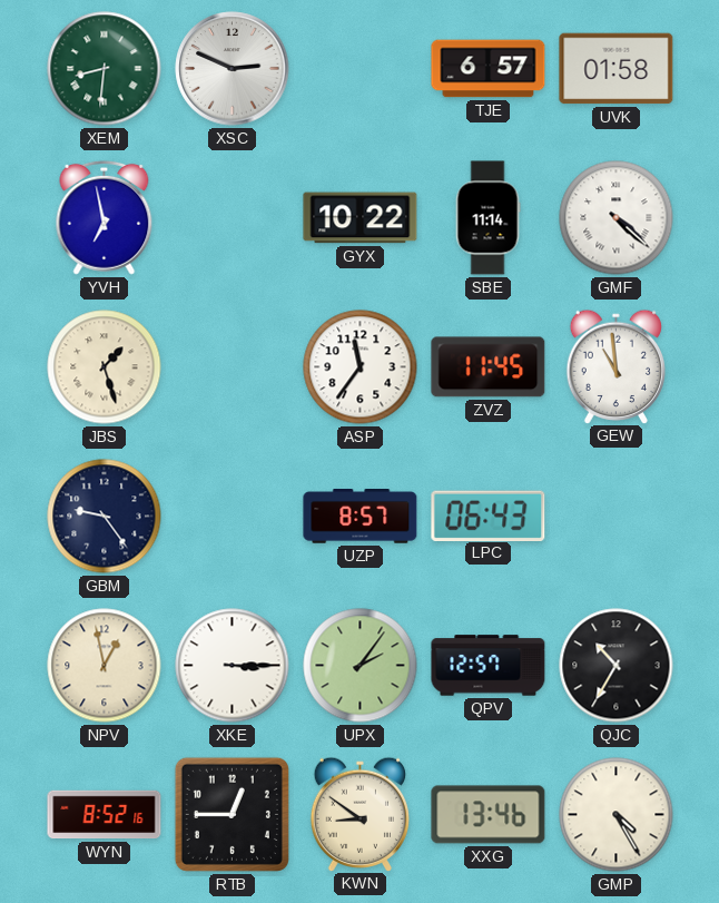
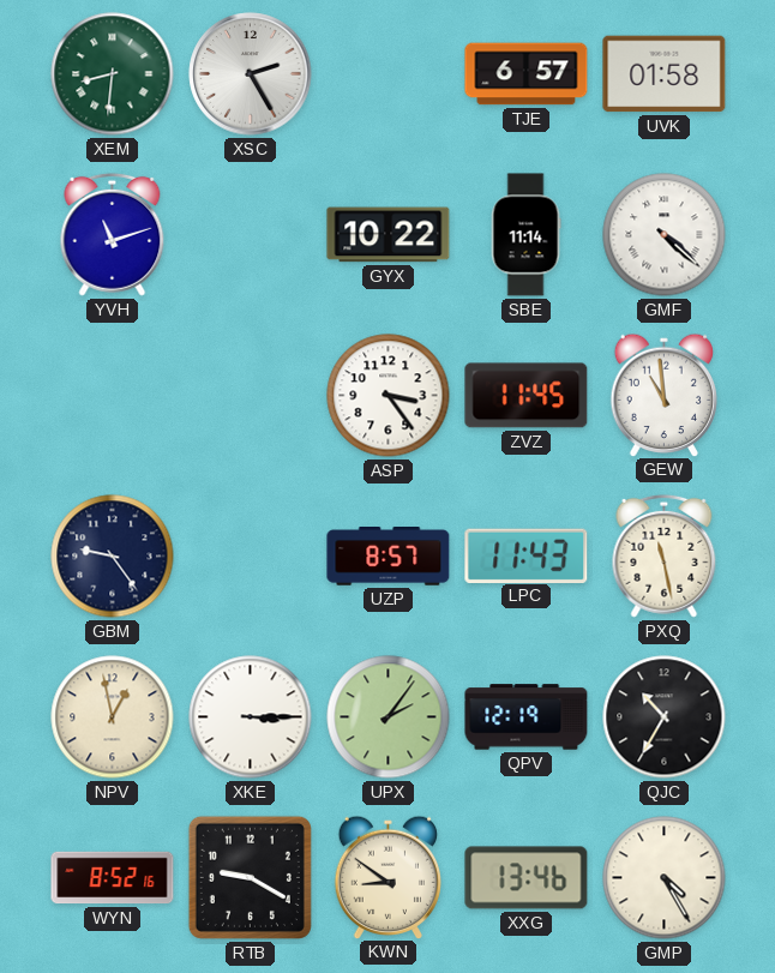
XSC: 2:49 -> 2:25
YVH: 6:58 -> 11:12
JBS: 1:27 -> none
ASP: 11:36 -> 3:24
LPC: 06:43 -> 11:43
PXQ: none -> 11:28
QPV: 12:57 -> 12:19
RTB: 12:45 -> 9:20
